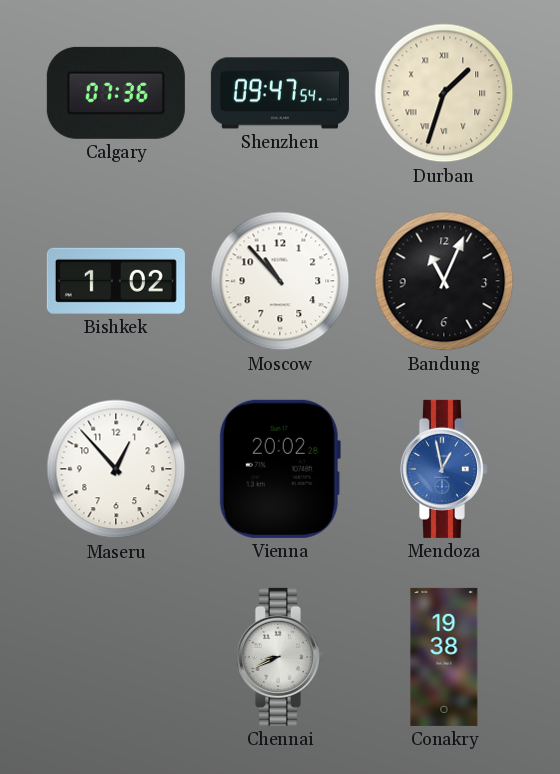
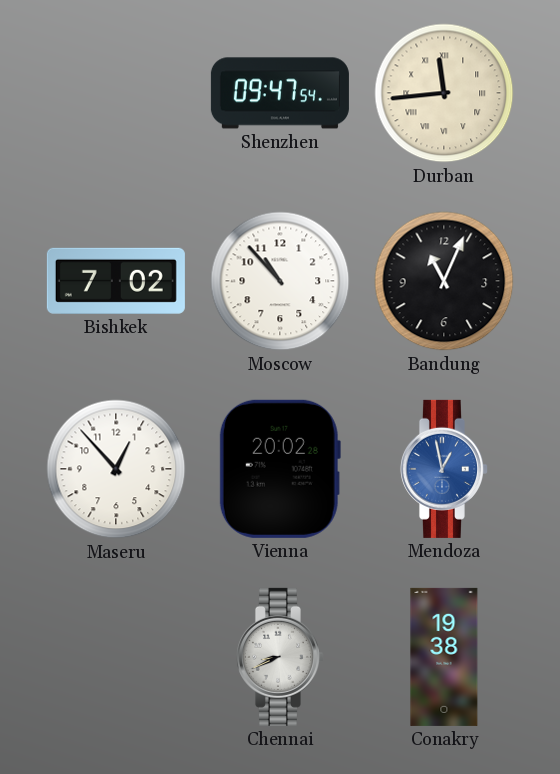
Calgary: 07:36 -> none
Durban: 1:33 -> 11:44
Bishkek: 1:02 -> 7:02
